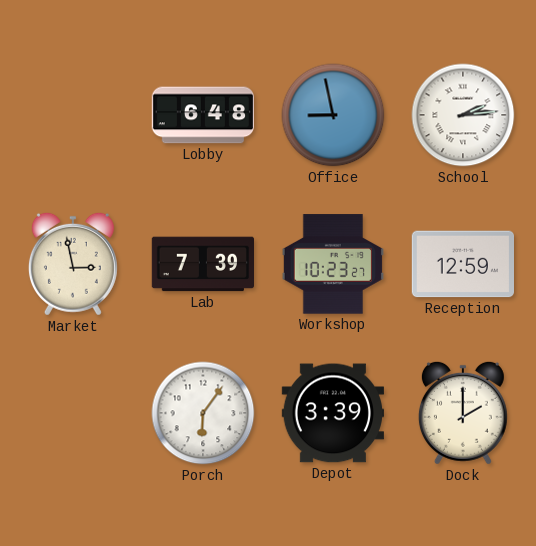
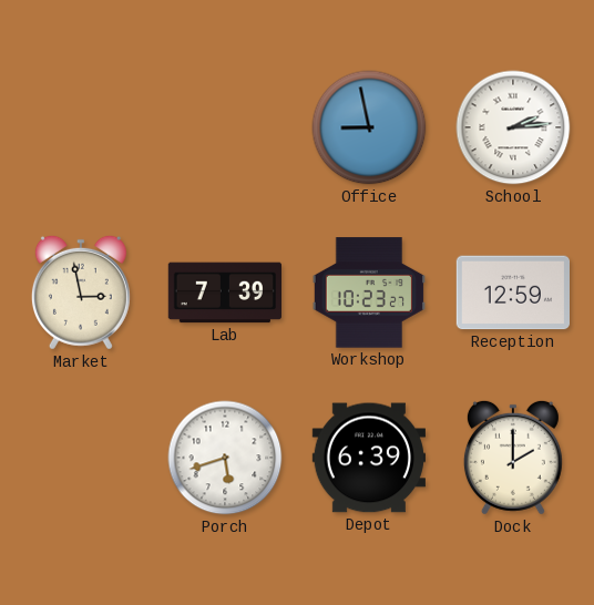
Lobby: 6:48 -> none
Porch: 6:06 -> 5:42
Depot: 3:39 -> 6:39
